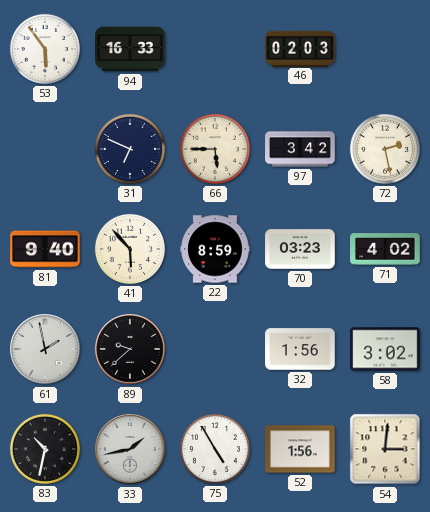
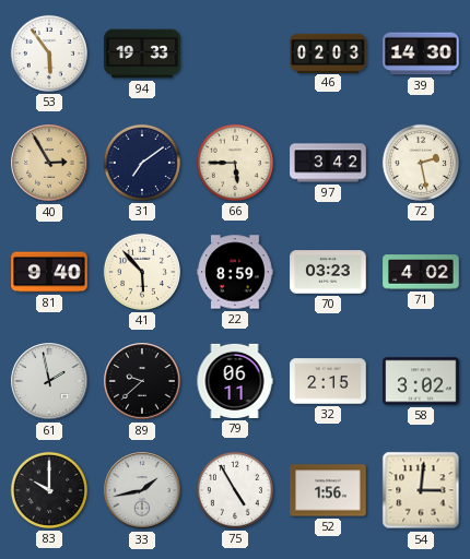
94: 16:33 -> 19:33
39: none -> 14:30
40: none -> 2:55
31: 6:49 -> 7:09
79: none -> 06:11
32: 1:56 -> 2:15
83: 10:32 -> 10:00
